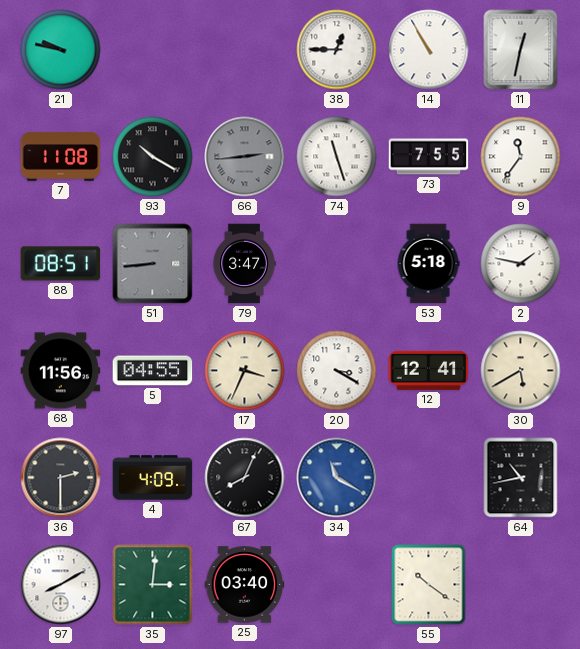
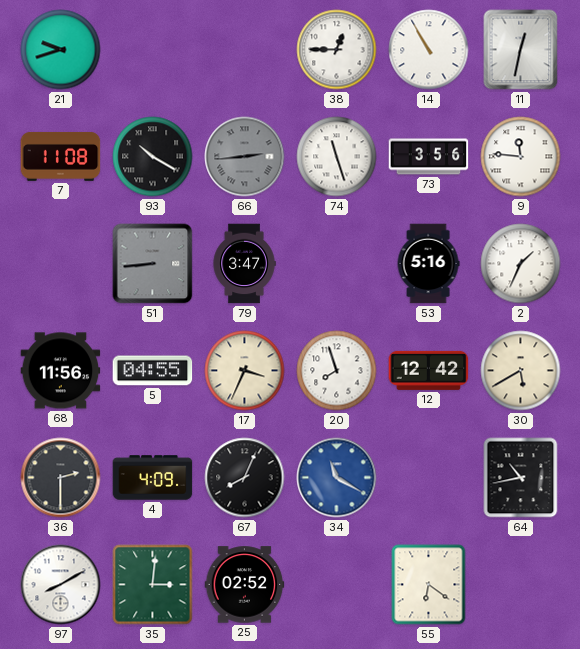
21: 9:47 -> 9:42
73: 7:55 -> 3:56
9: 11:36 -> 11:46
88: 08:51 -> none
53: 5:18 -> 5:16
2: 1:47 -> 1:34
20: 3:20 -> 7:57
12: 12:41 -> 12:42
25: 03:40 -> 02:52
55: 10:21 -> 6:21
